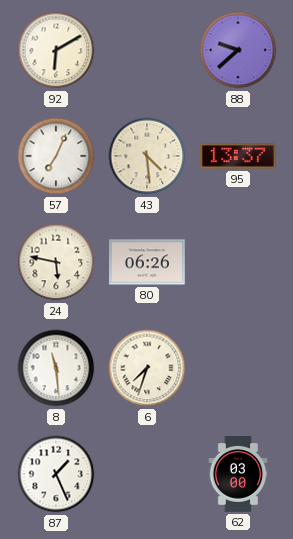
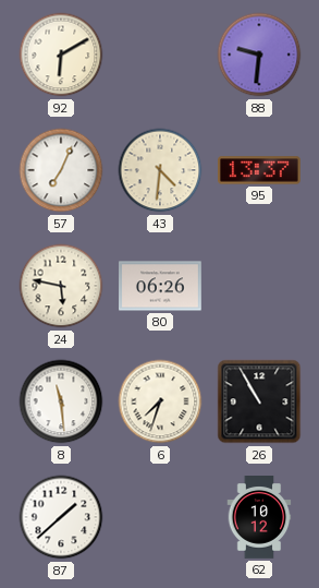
88: 9:38 -> 9:31
43: 4:29 -> 4:31
26: none -> 10:55
87: 1:26 -> 1:38
62: 03:00 -> 10:12
